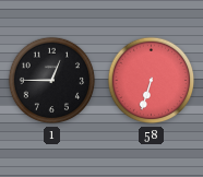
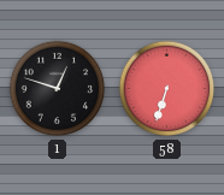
1: 12:45 -> 12:48
